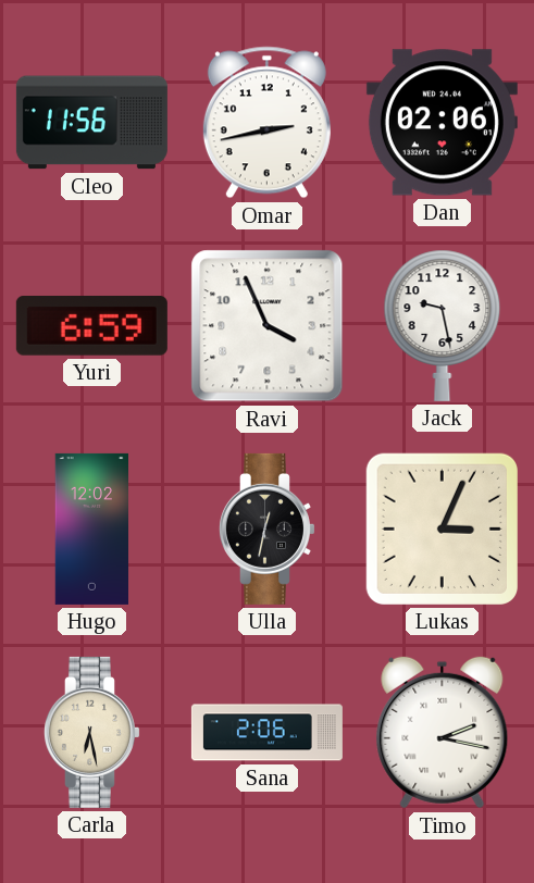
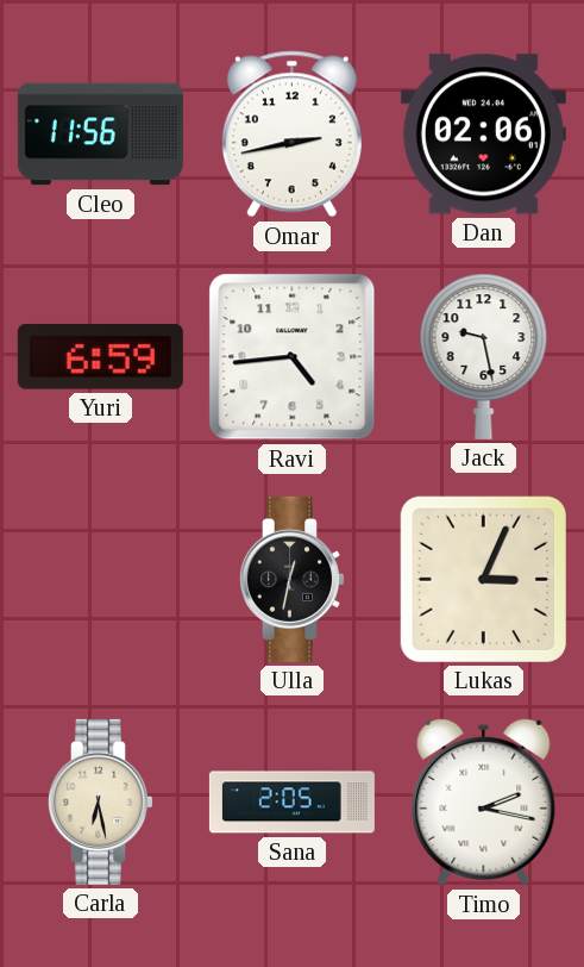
Ravi: 3:56 -> 4:44
Hugo: 12:02 -> none
Sana: 2:06 -> 2:05
